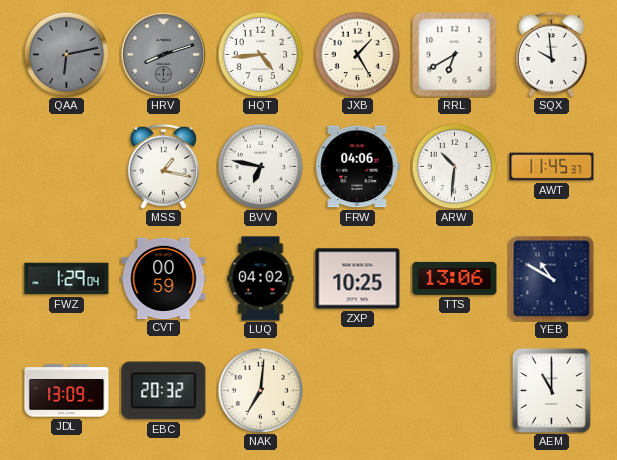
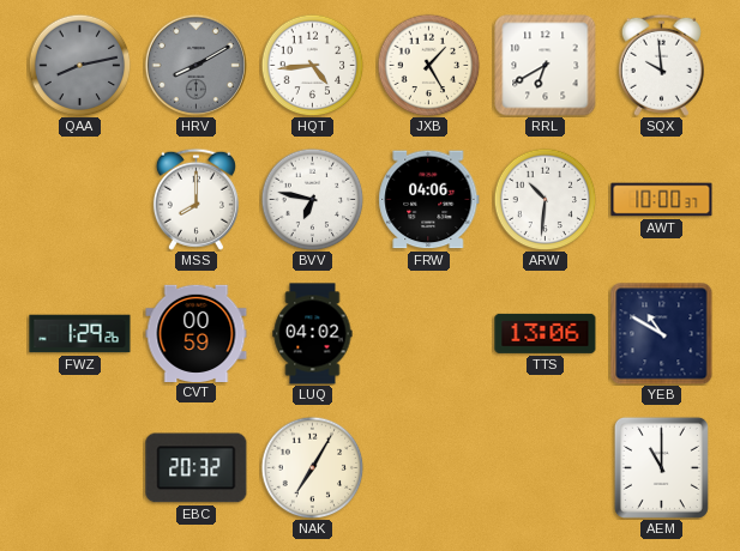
QAA: 6:13 -> 8:13
HRV: 8:12 -> 8:10
MSS: 1:17 -> 8:00
AWT: 11:45 -> 10:00
FWZ: 1:29:04 -> 1:29:26
ZXP: 10:25 -> none
JDL: 13:09 -> none
NAK: 7:01 -> 7:05
